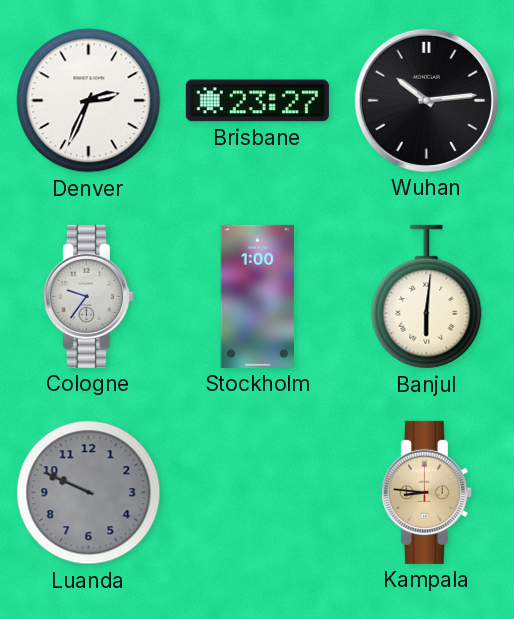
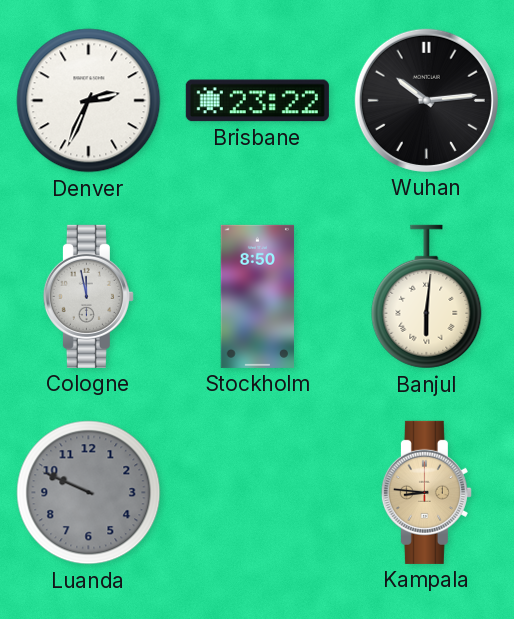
Brisbane: 23:27 -> 23:22
Cologne: 9:36 -> 11:58
Stockholm: 1:00 -> 8:50
